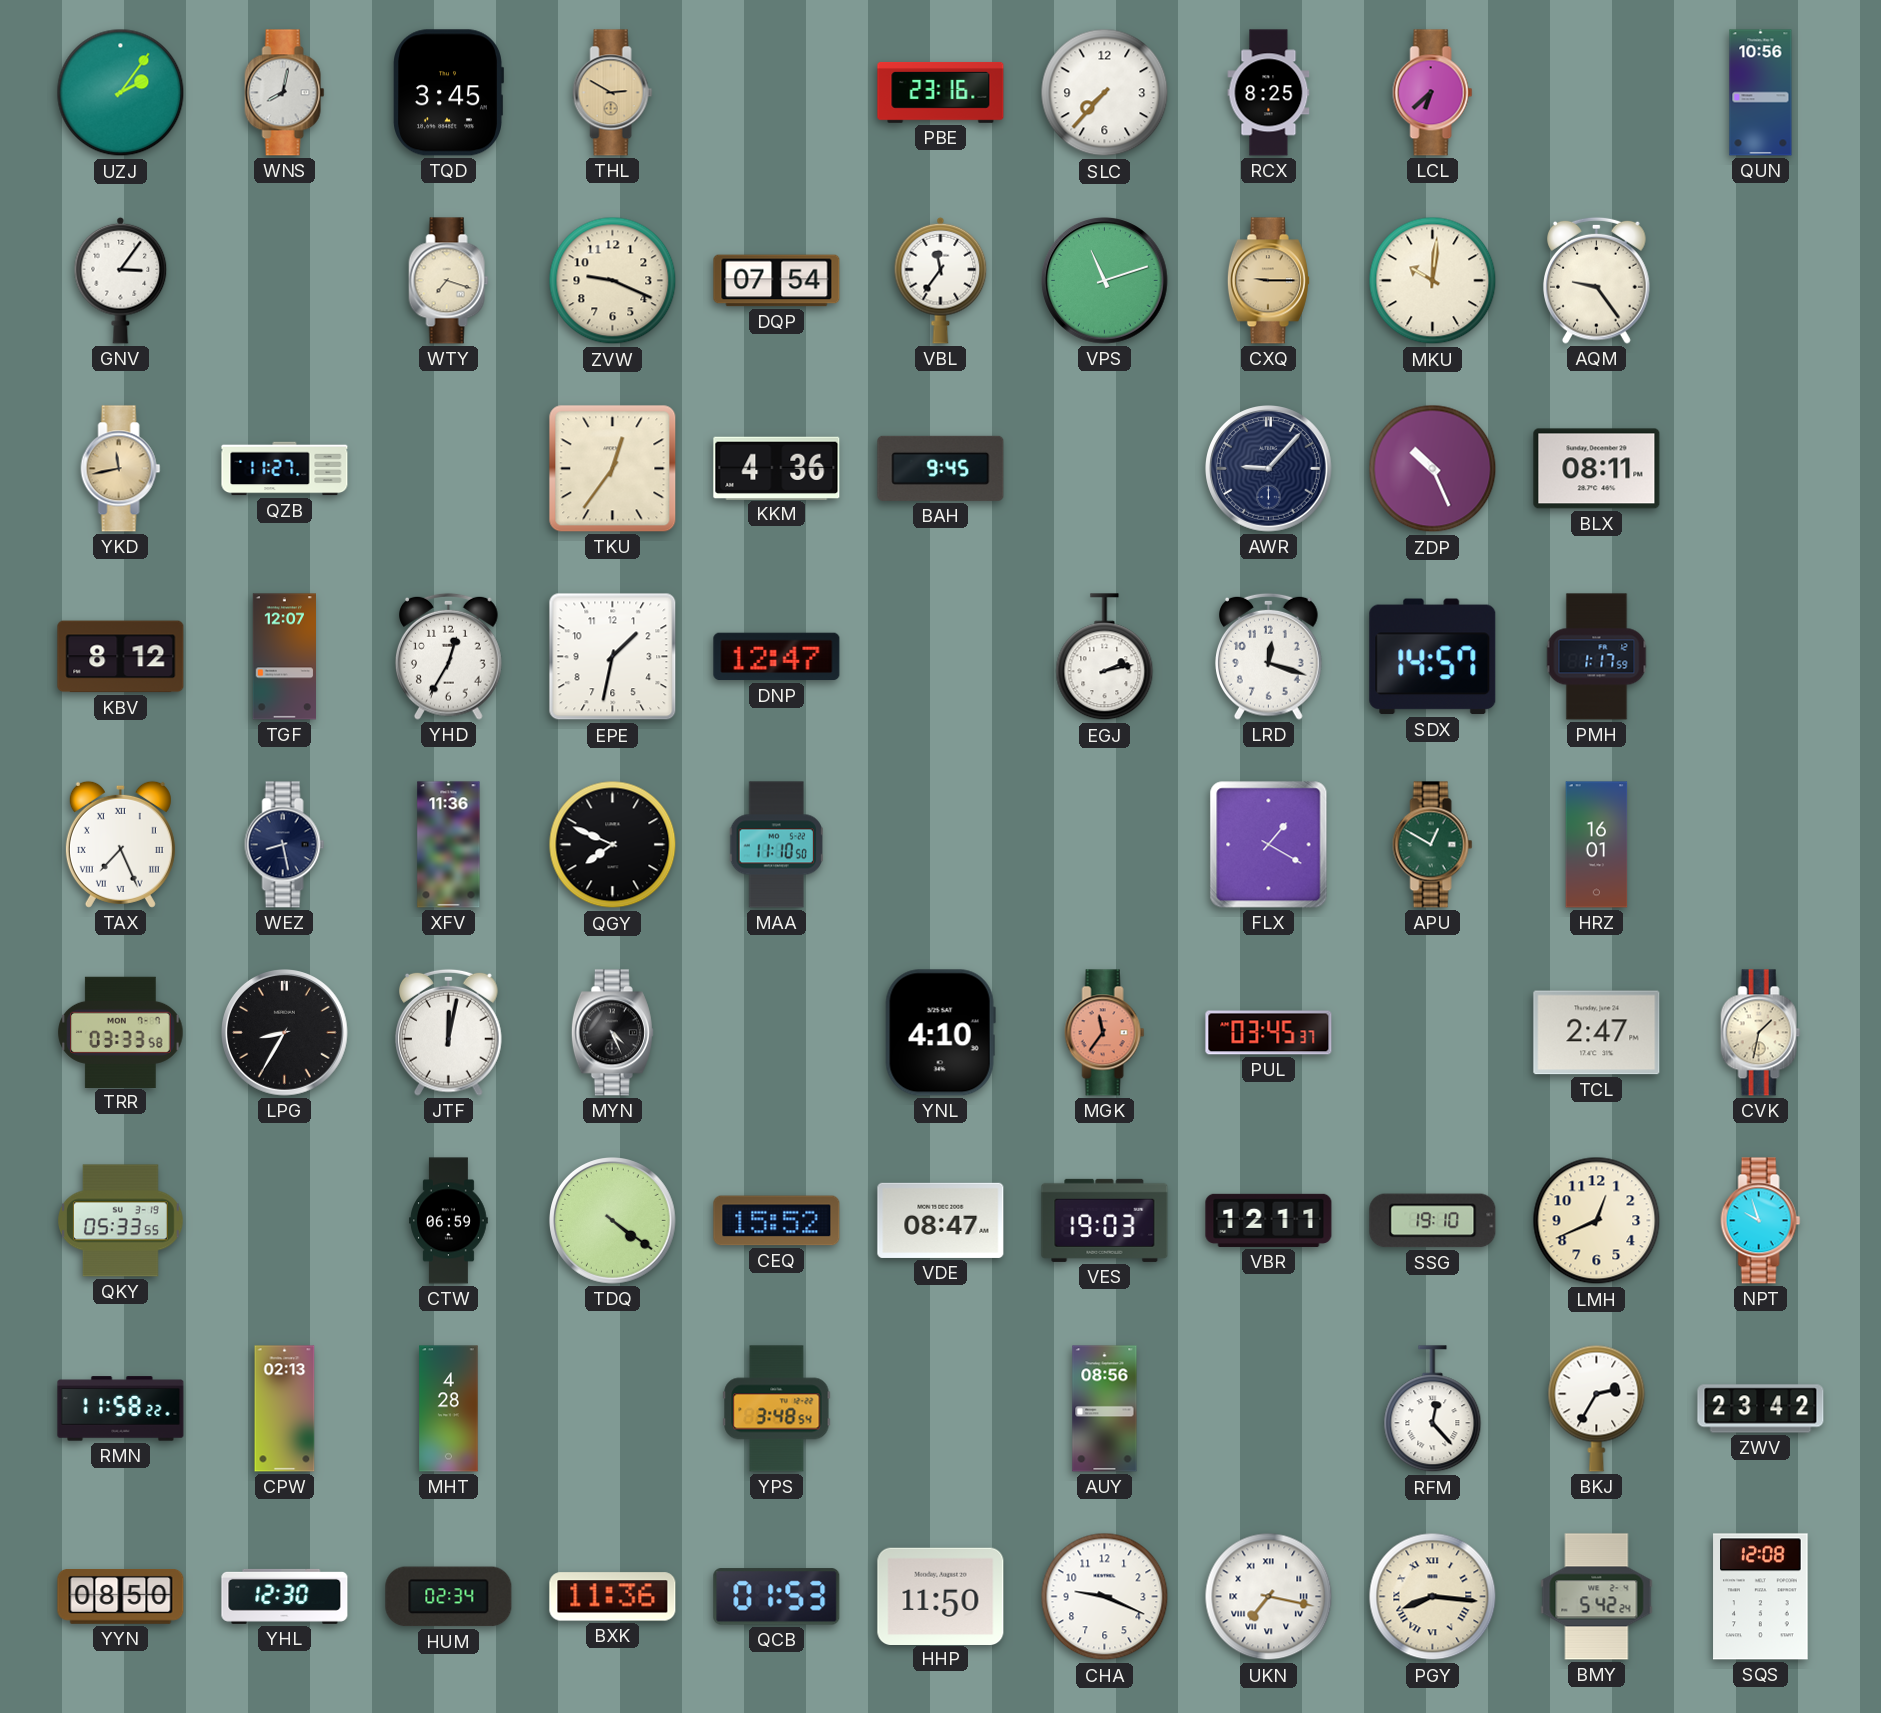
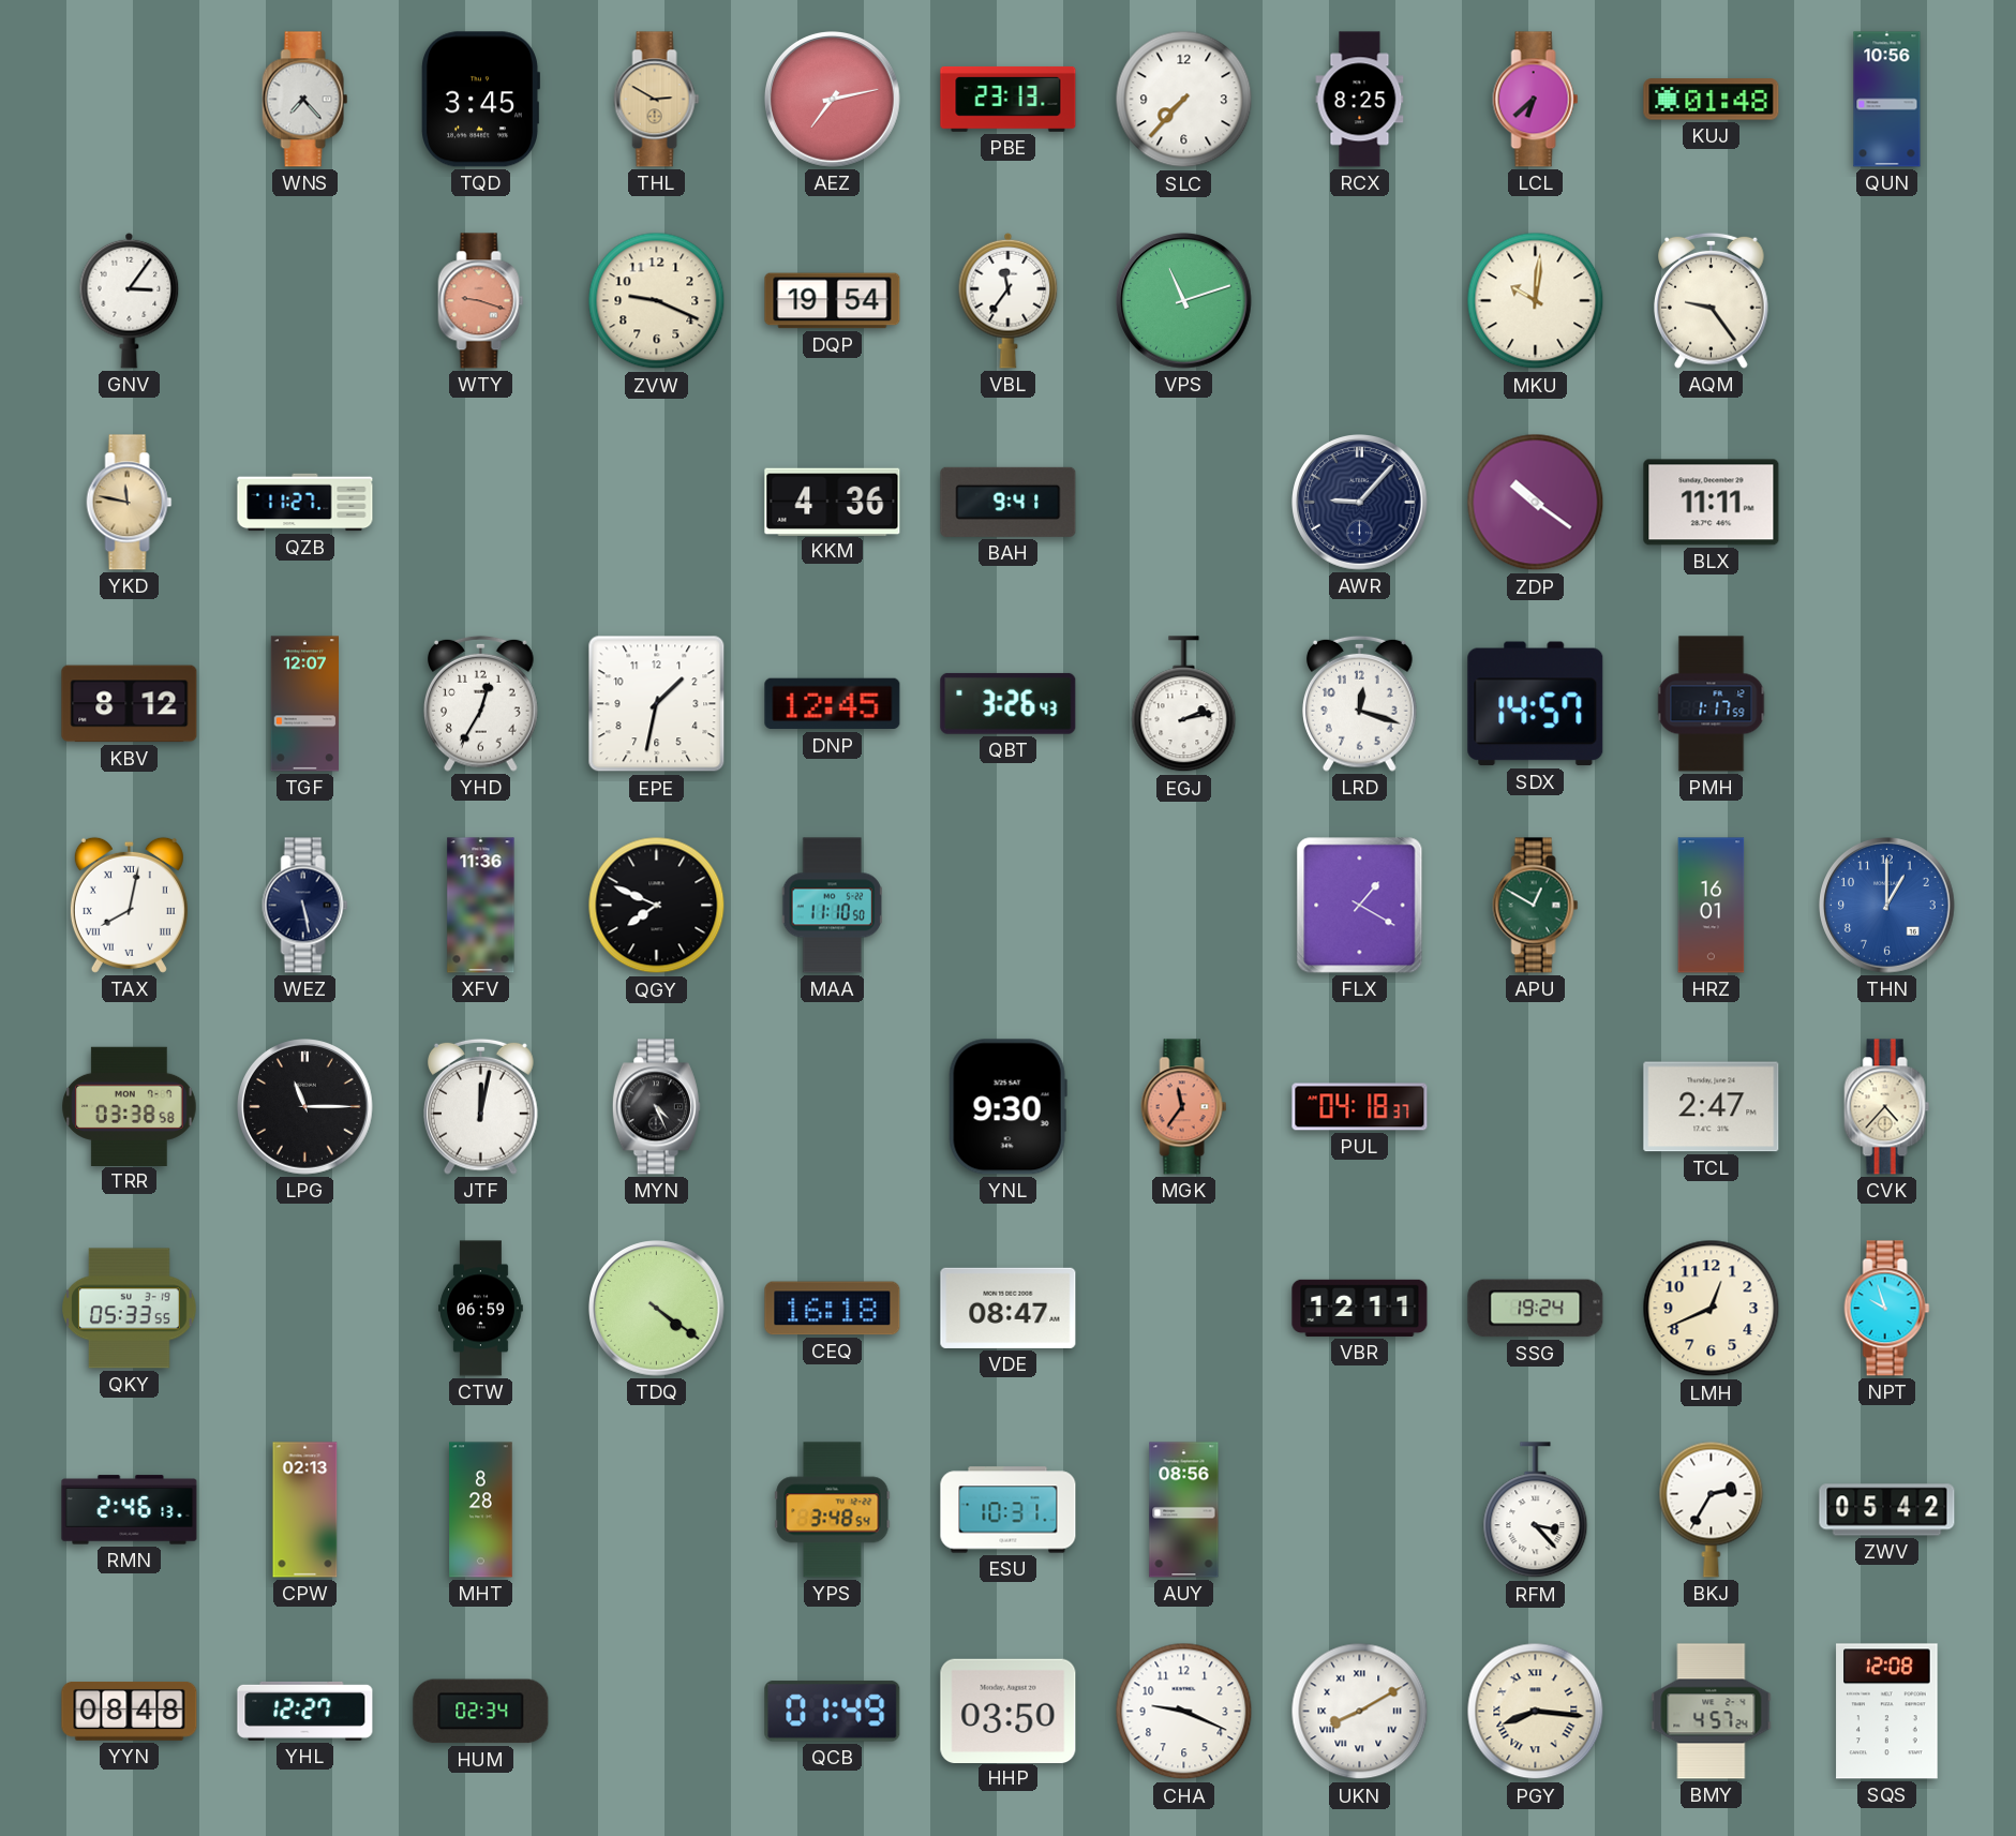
UZJ: 2:06 -> none
WNS: 8:02 -> 7:23
AEZ: none -> 7:13
PBE: 23:16 -> 23:13
KUJ: none -> 01:48
WTY: 7:18 -> 9:18
WTY dial: cream -> salmon
DQP: 07:54 -> 19:54
CXQ: 9:15 -> none
YKD: 11:43 -> 11:47
TKU: 12:36 -> none
BAH: 9:45 -> 9:41
ZDP: 10:26 -> 10:21
BLX: 08:11 -> 11:11
DNP: 12:47 -> 12:45
QBT: none -> 3:26
TAX: 7:26 -> 8:02
WEZ: 8:28 -> 5:28
THN: none -> 1:00
TRR: 03:33 -> 03:38
LPG: 8:35 -> 11:15
YNL: 4:10 -> 9:30
PUL: 03:45 -> 04:18
CVK: 1:32 -> 4:37
CEQ: 15:52 -> 16:18
VES: 19:03 -> none
SSG: 19:10 -> 19:24
RMN: 11:58 -> 2:46
MHT: 4:28 -> 8:28
ESU: none -> 10:31
RFM: 12:23 -> 3:23
ZWV: 23:42 -> 05:42
YYN: 08:50 -> 08:48
YHL: 12:30 -> 12:27
BXK: 11:36 -> none
QCB: 01:53 -> 01:49
HHP: 11:50 -> 03:50
UKN: 7:17 -> 8:10
BMY: 5:42 -> 4:57
